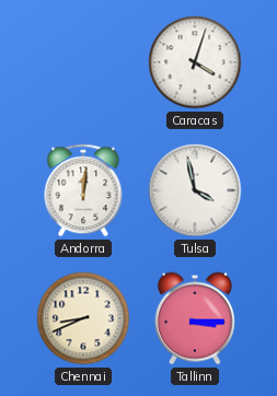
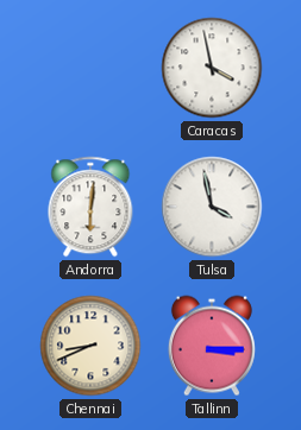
Caracas: 4:03 -> 3:58
Andorra: 12:01 -> 6:01
